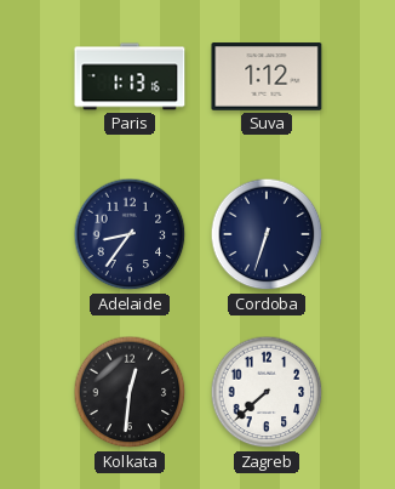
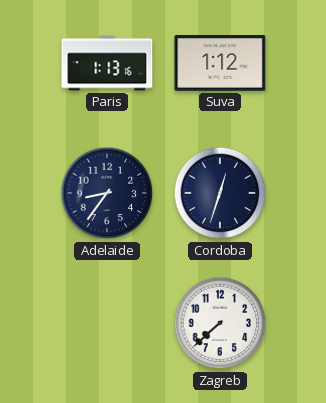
Cordoba: 6:33 -> 12:33
Kolkata: 12:31 -> none
